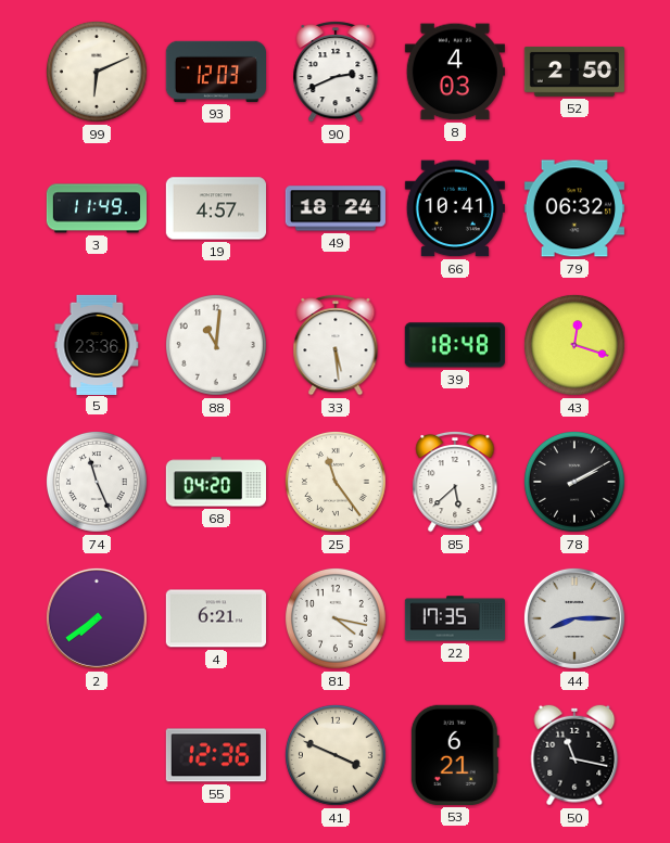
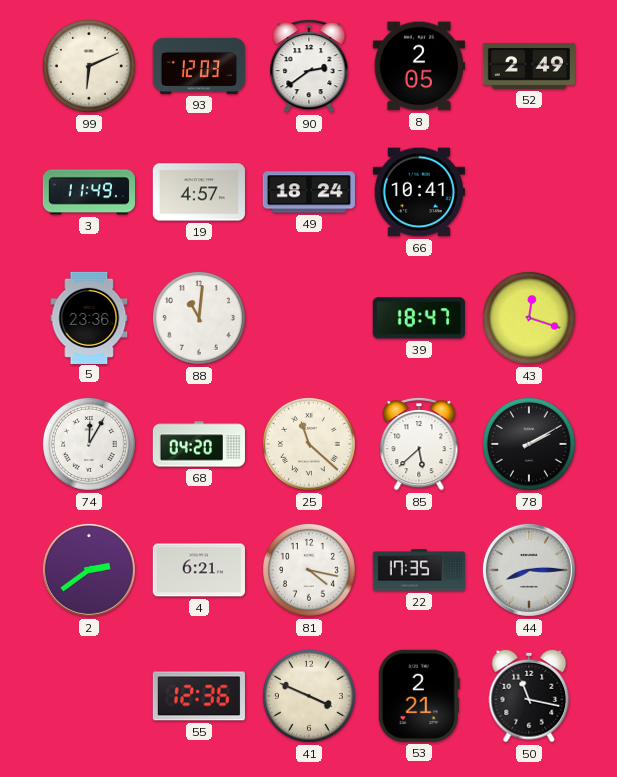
90: 2:41 -> 2:39
8: 4:03 -> 2:05
52: 2:50 -> 2:49
79: 06:32 -> none
33: 5:29 -> none
39: 18:48 -> 18:47
74: 11:26 -> 12:05
25: 11:24 -> 11:22
2: 7:39 -> 2:39
53: 6:21 -> 2:21
